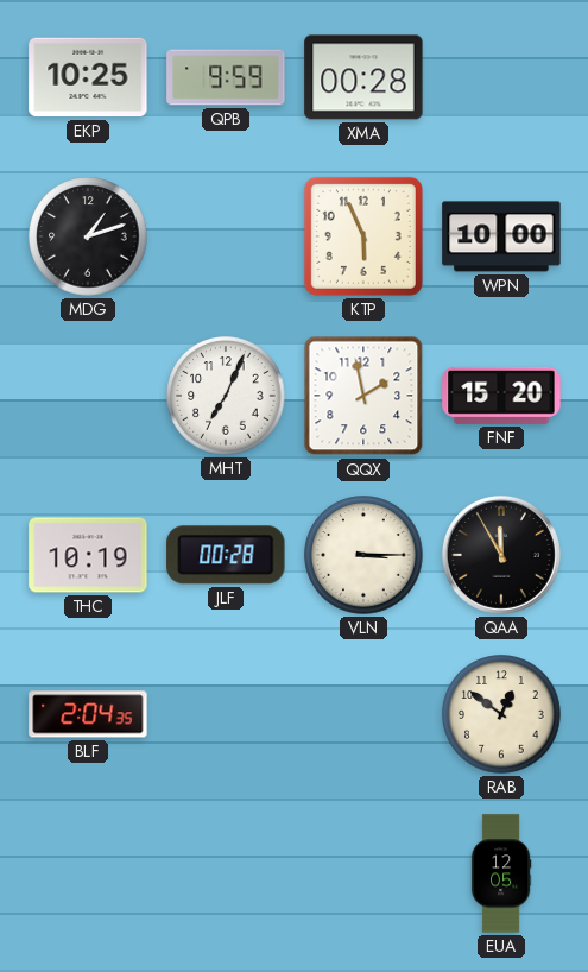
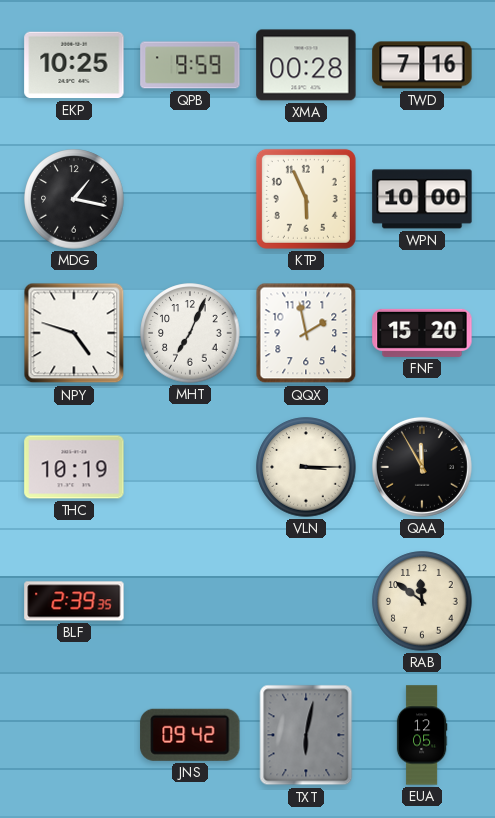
TWD: none -> 7:16
MDG: 1:12 -> 1:17
NPY: none -> 4:48
JLF: 00:28 -> none
BLF: 2:04 -> 2:39
RAB: 12:51 -> 11:51
JNS: none -> 09:42
TXT: none -> 6:02
